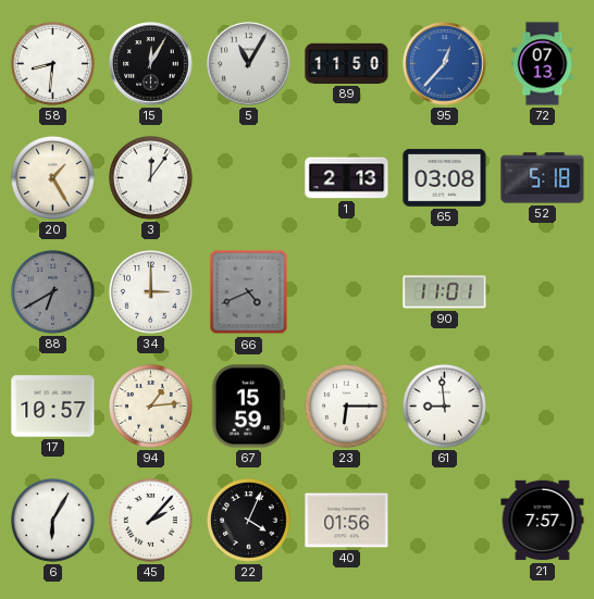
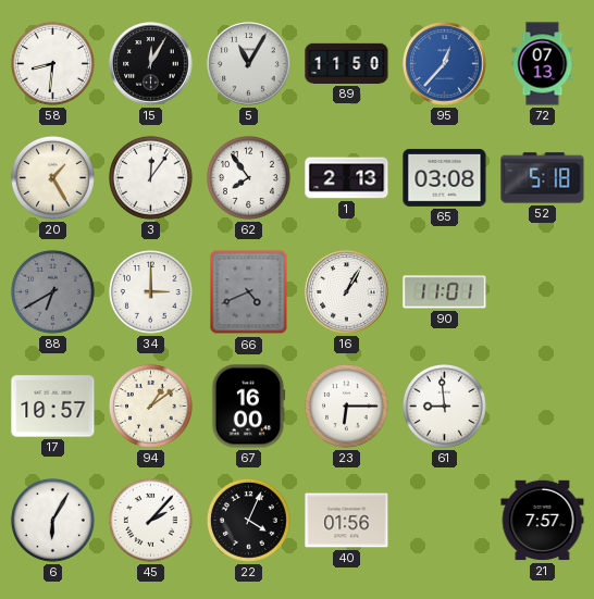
62: none -> 7:54
16: none -> 1:05
94: 1:14 -> 1:09
67: 15:59 -> 16:00
